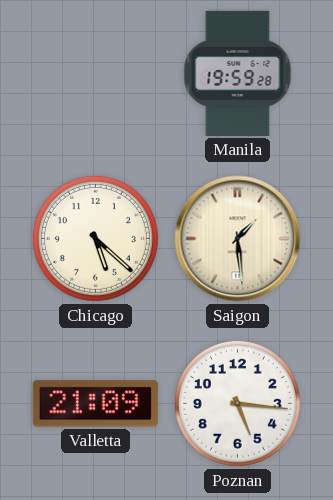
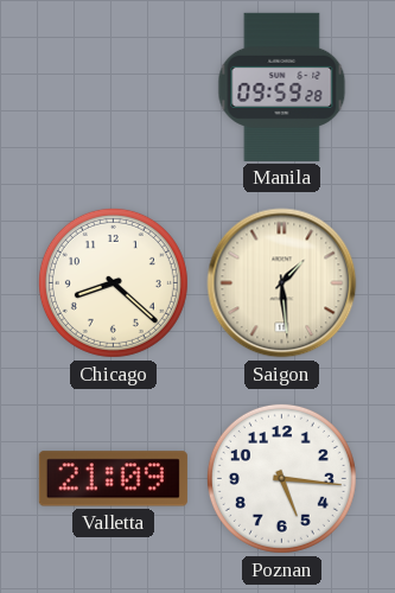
Manila: 19:59 -> 09:59
Chicago: 5:22 -> 8:22
